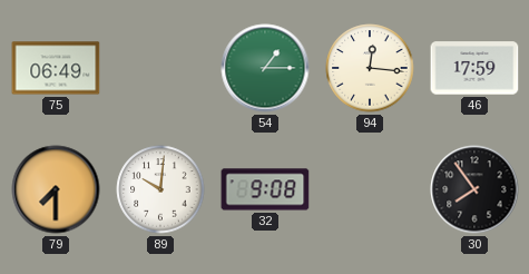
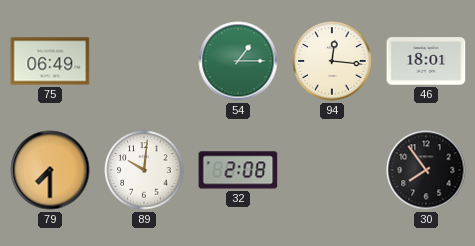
46: 17:59 -> 18:01
32: 9:08 -> 2:08
